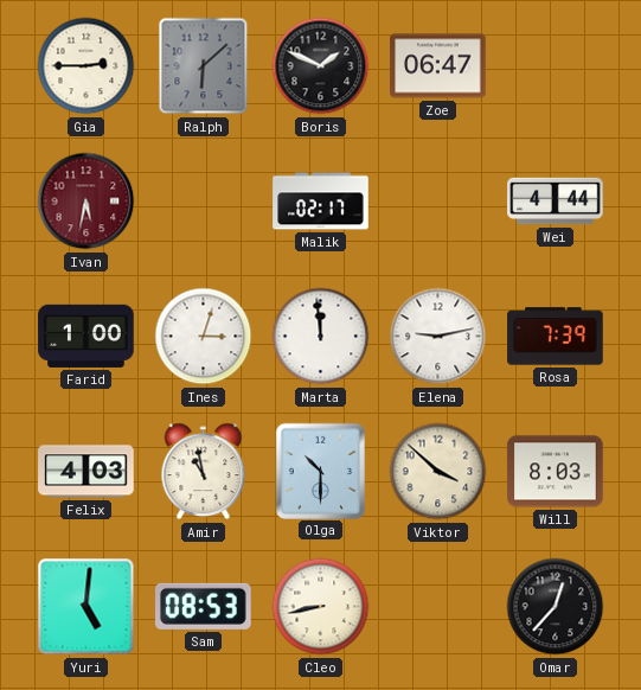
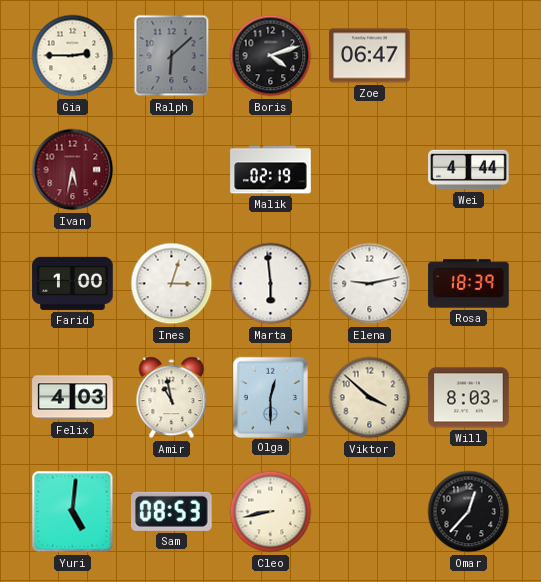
Boris: 1:49 -> 4:12
Malik: 02:17 -> 02:19
Marta: 11:59 -> 5:59
Rosa: 7:39 -> 18:39
Olga: 10:30 -> 12:30
